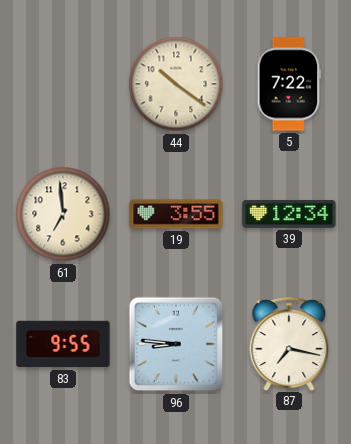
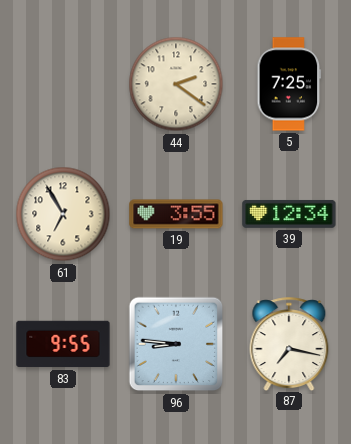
44: 10:21 -> 2:21
5: 7:22 -> 7:25
61: 6:59 -> 6:55
